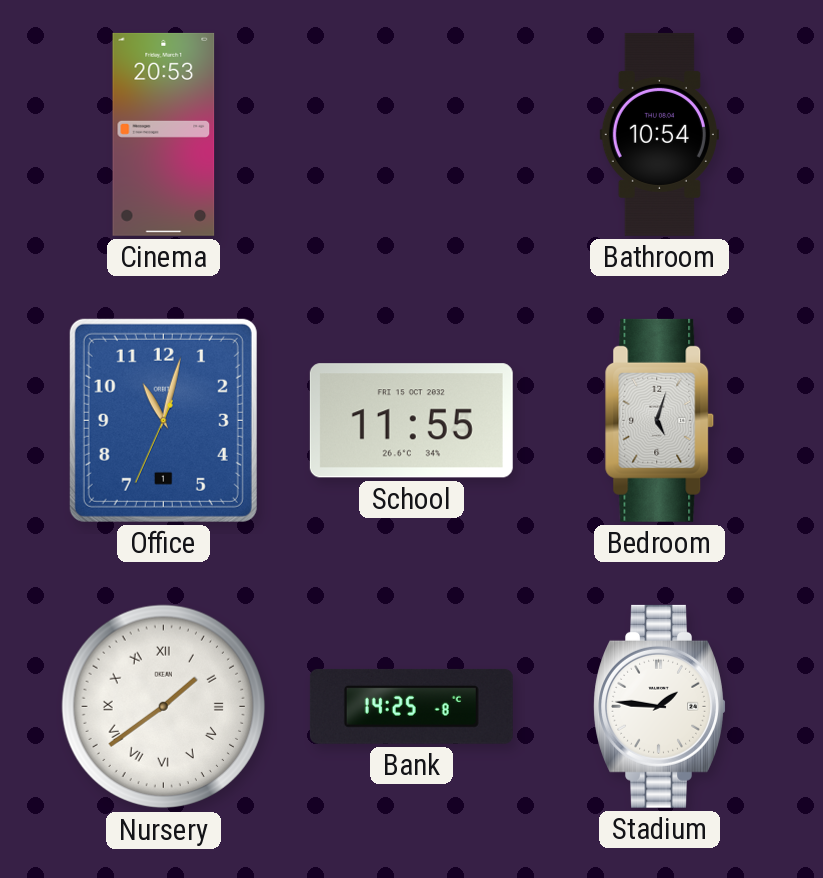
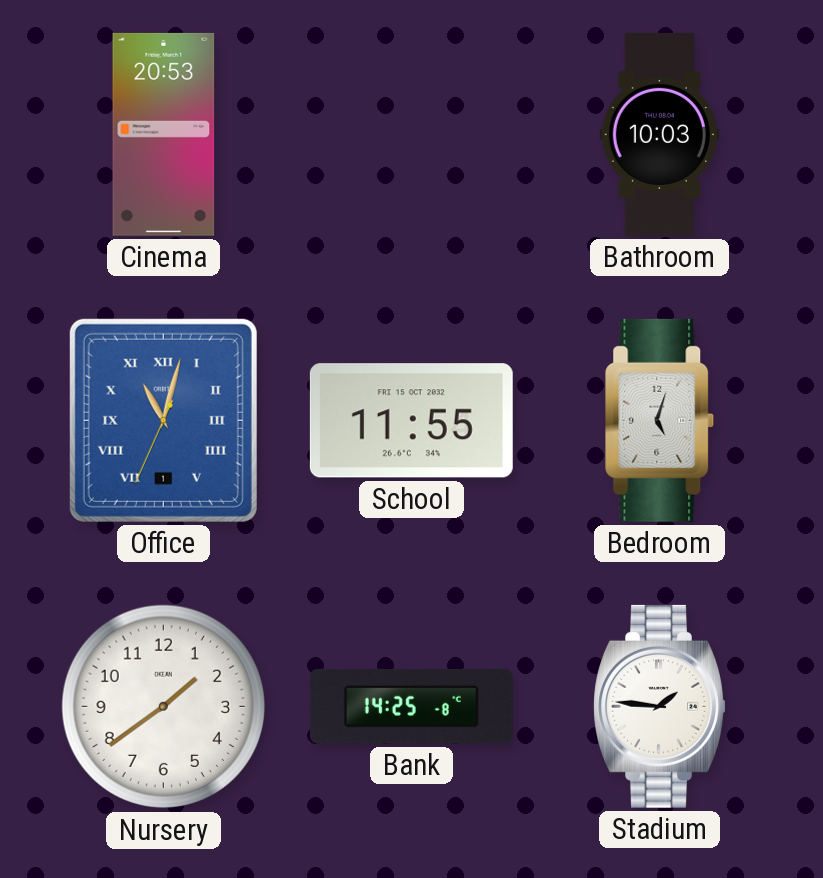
Bathroom: 10:54 -> 10:03
Office numerals: Arabic -> Roman
Nursery numerals: Roman -> Arabic
